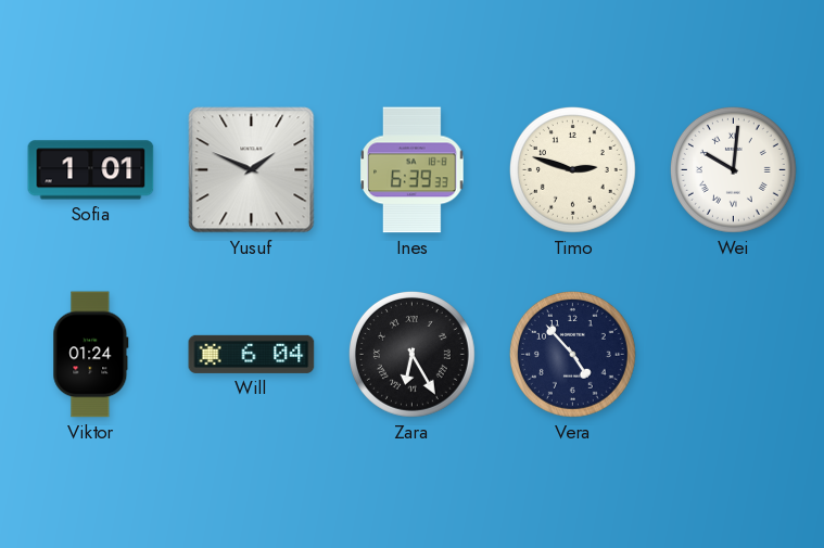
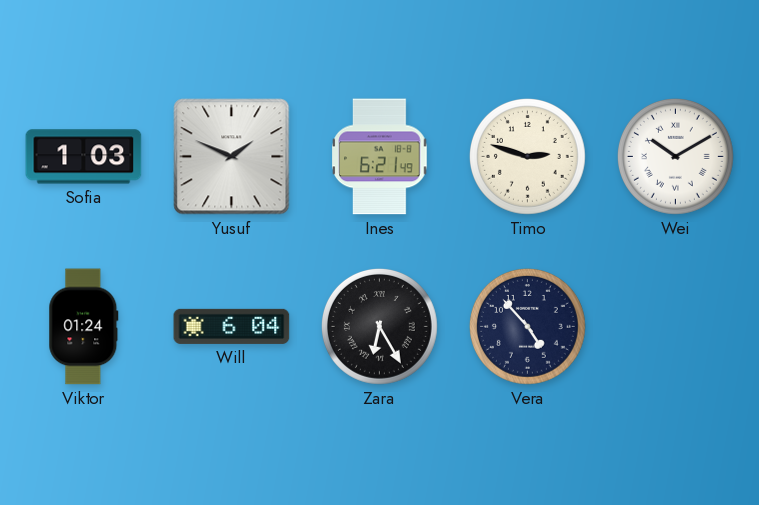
Sofia: 1:01 -> 1:03
Ines: 6:39 -> 6:21
Wei: 10:01 -> 10:10
